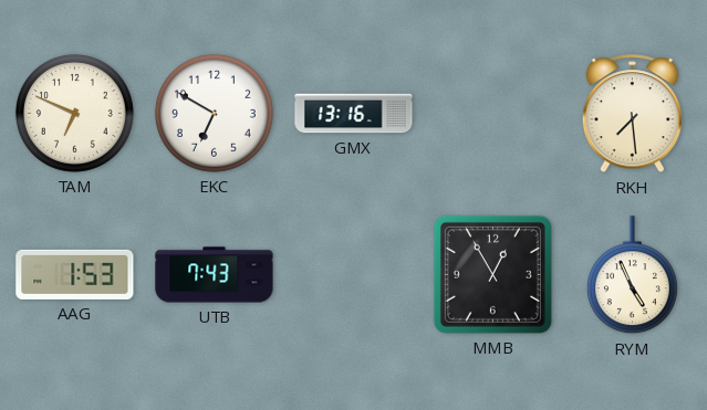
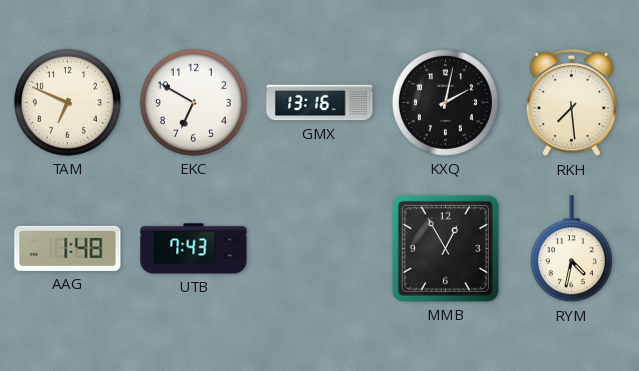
KXQ: none -> 2:02
AAG: 1:53 -> 1:48
RYM: 4:56 -> 4:32
